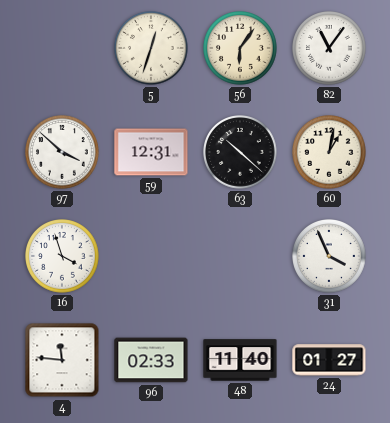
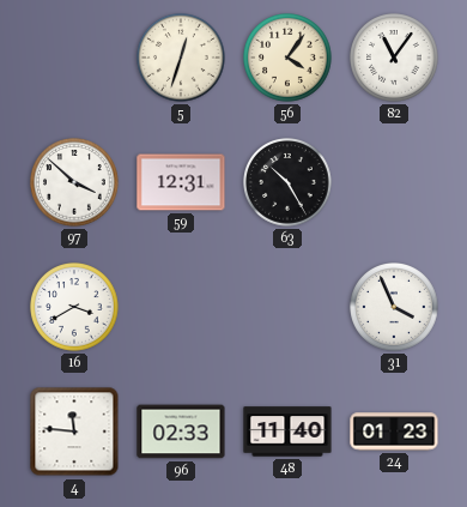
56: 6:06 -> 4:06
63: 10:22 -> 10:25
60: 1:02 -> none
16: 3:57 -> 3:40
24: 01:27 -> 01:23
